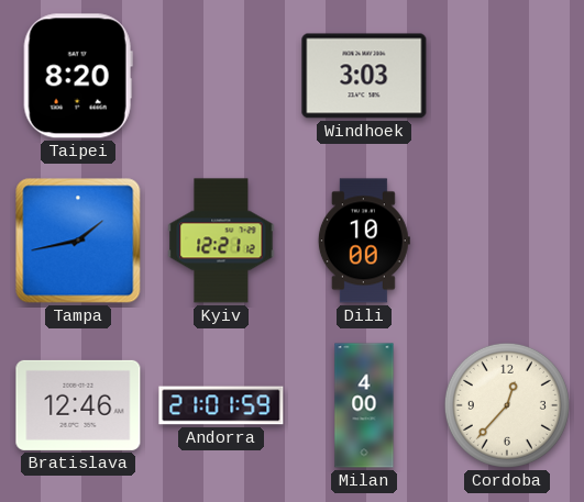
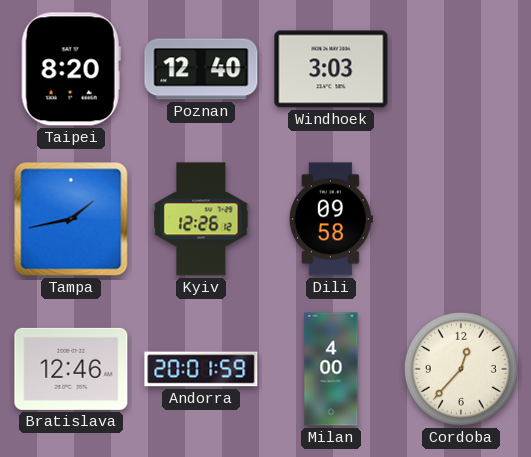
Poznan: none -> 12:40
Kyiv: 12:21 -> 12:26
Dili: 10:00 -> 09:58
Andorra: 21:01 -> 20:01
